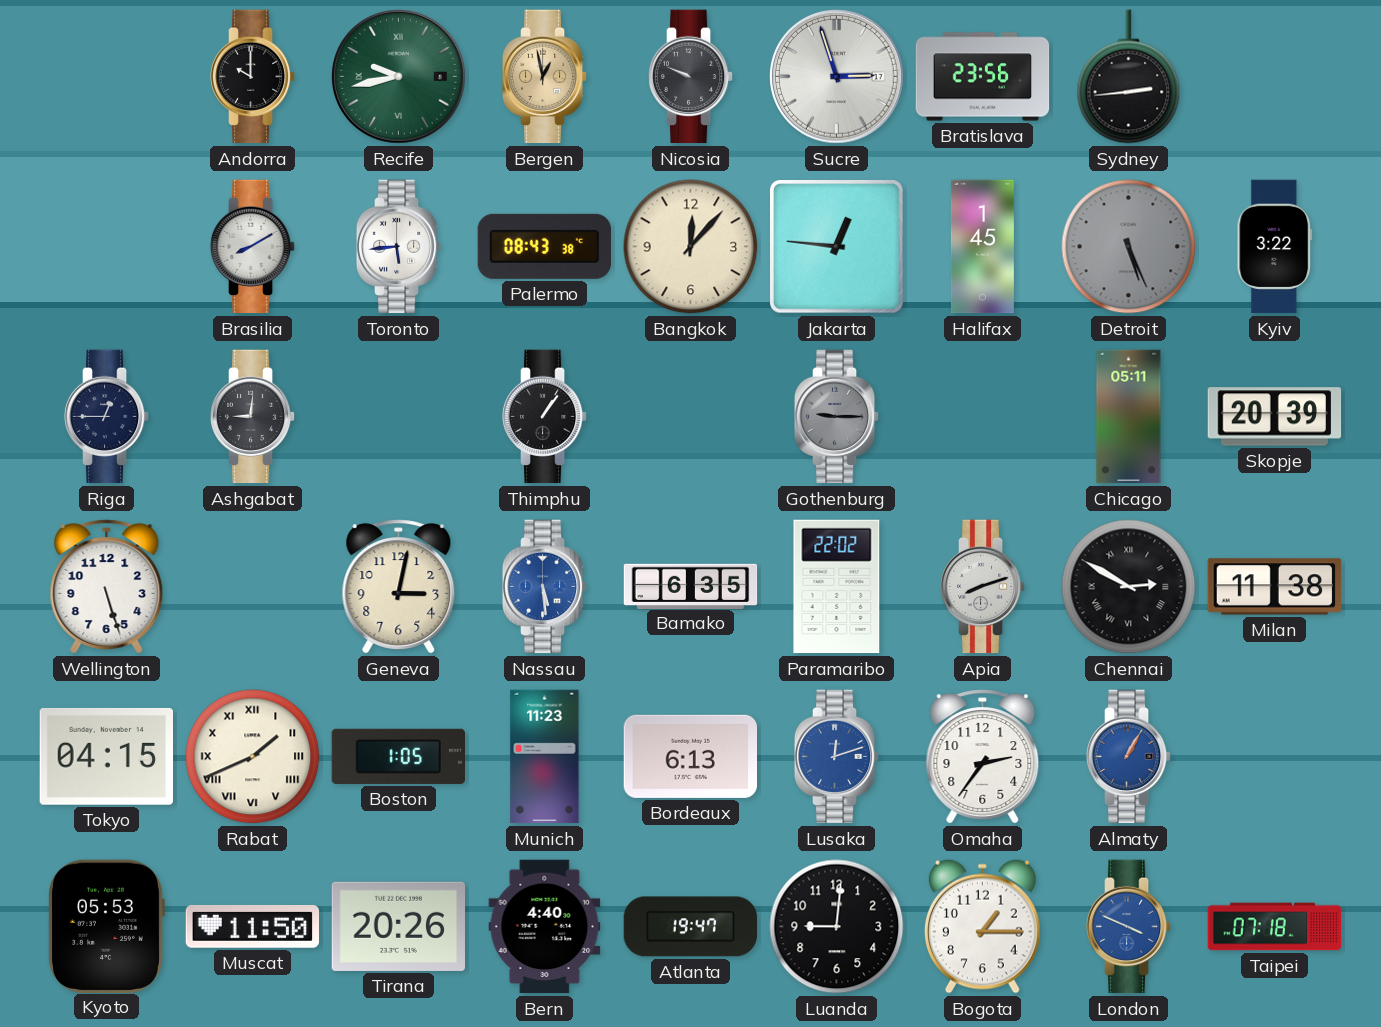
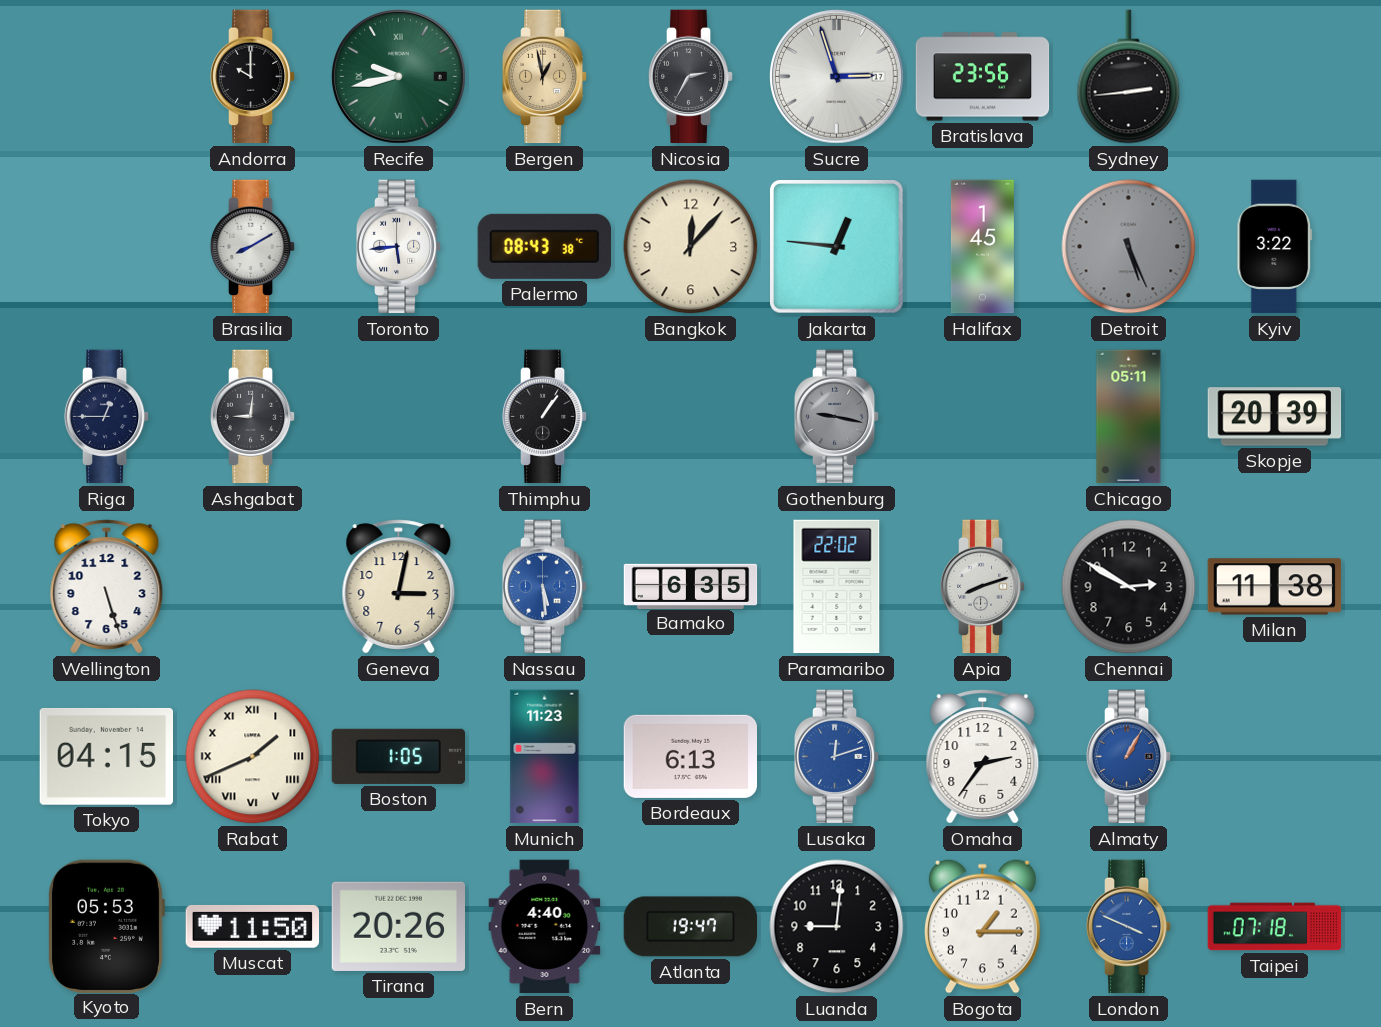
Nicosia: 9:49 -> 2:35
Gothenburg: 9:15 -> 9:17
Chennai numerals: Roman -> Arabic
